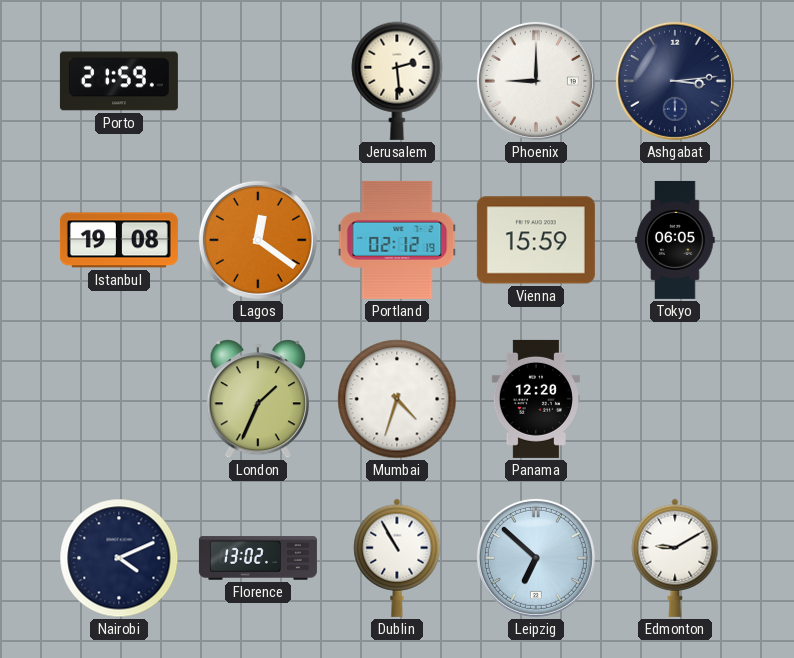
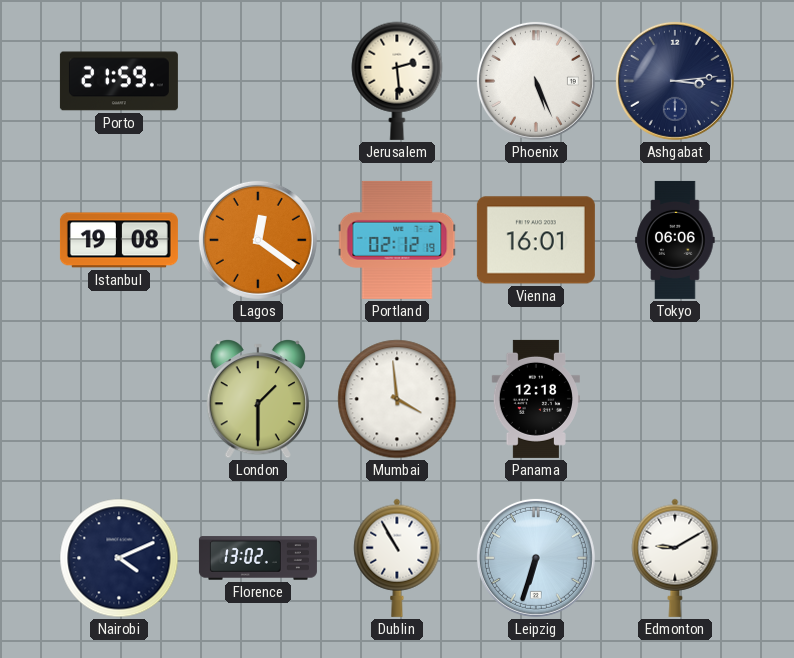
Phoenix: 9:00 -> 5:26
Vienna: 15:59 -> 16:01
Tokyo: 06:05 -> 06:06
London: 1:34 -> 1:30
Mumbai: 4:33 -> 3:59
Panama: 12:20 -> 12:18
Leipzig: 6:52 -> 6:33
